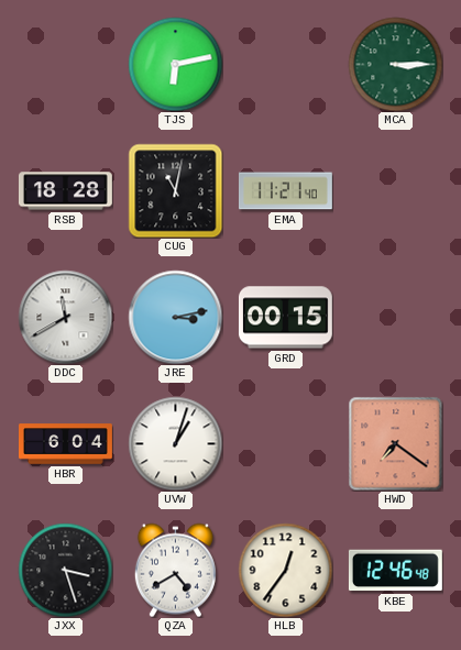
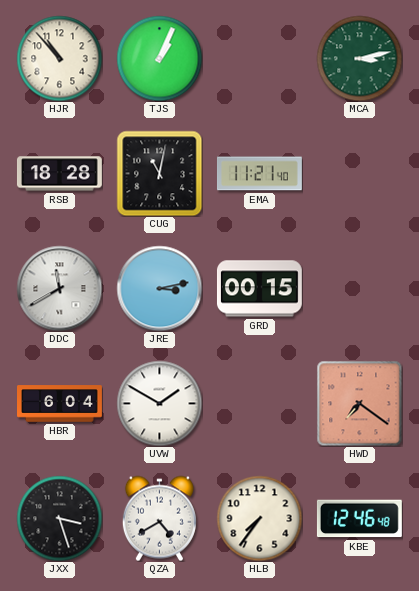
HJR: none -> 10:53
TJS: 6:13 -> 1:04
MCA: 3:15 -> 3:13
UVW: 1:03 -> 1:50
HLB: 12:36 -> 7:36
